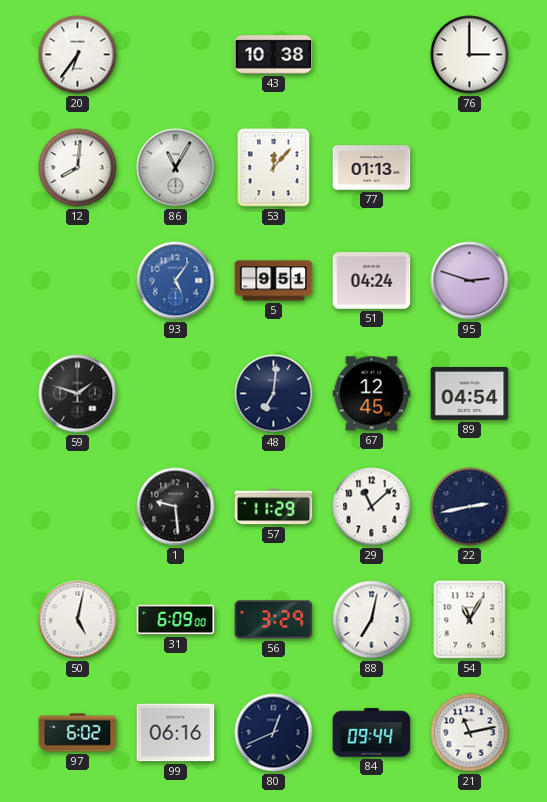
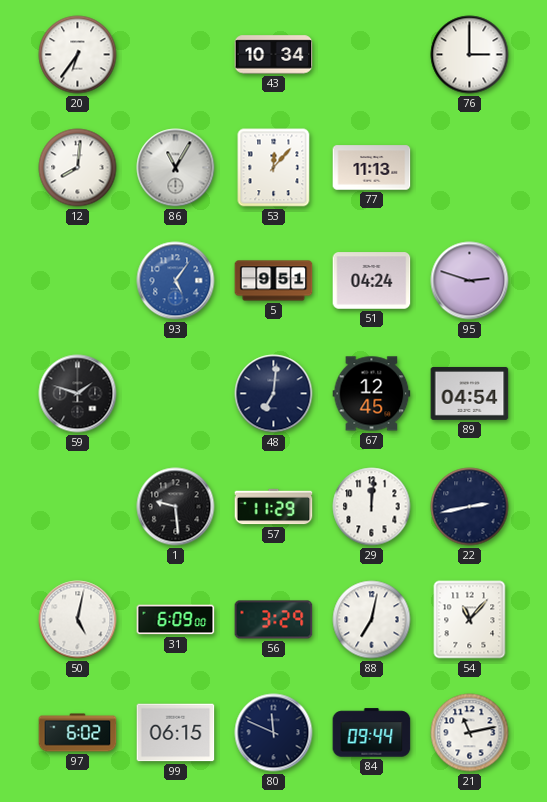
43: 10:38 -> 10:34
77: 01:13 -> 11:13
29: 11:08 -> 12:01
54: 11:05 -> 11:07
99: 06:16 -> 06:15
80: 12:41 -> 11:49
